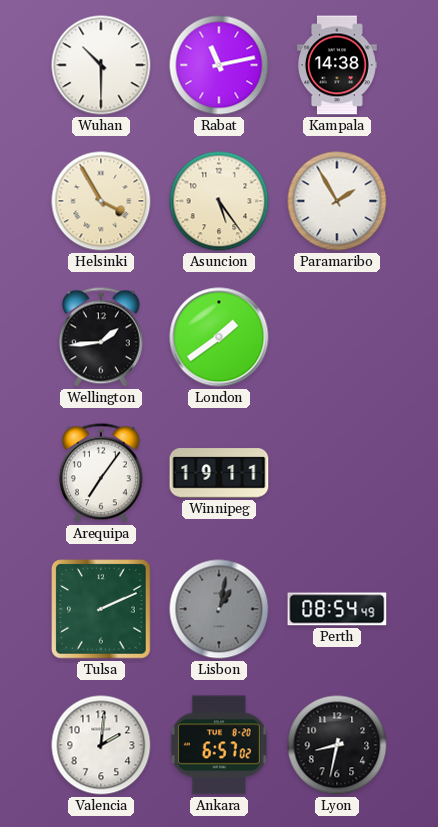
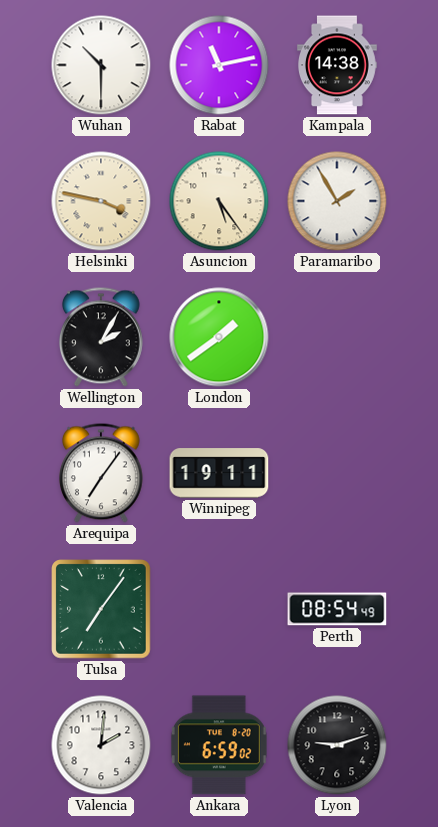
Helsinki: 3:55 -> 3:47
Wellington: 1:44 -> 2:05
Tulsa: 2:11 -> 7:06
Lisbon: 1:02 -> none
Ankara: 6:57 -> 6:59
Lyon: 8:32 -> 9:12
